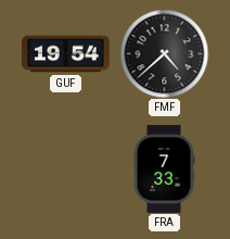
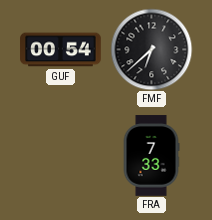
GUF: 19:54 -> 00:54
FMF: 4:38 -> 6:38
